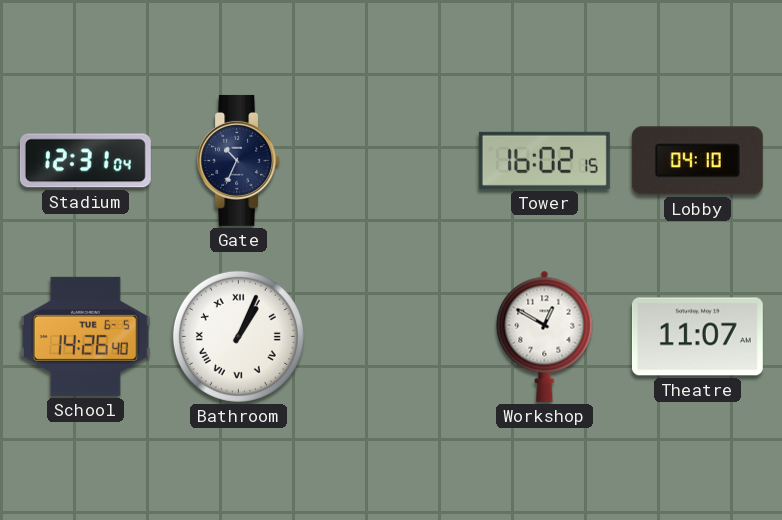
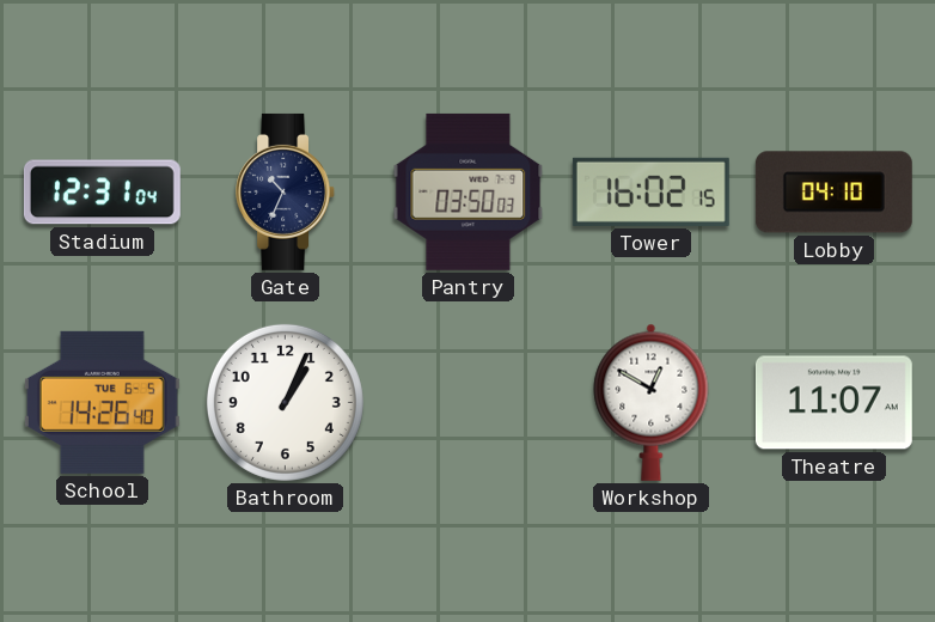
Pantry: none -> 03:50
Bathroom numerals: Roman -> Arabic
